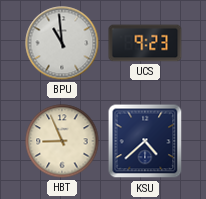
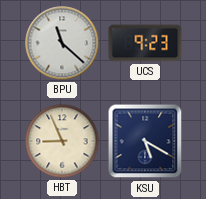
BPU: 10:59 -> 11:22
KSU: 4:38 -> 5:20
